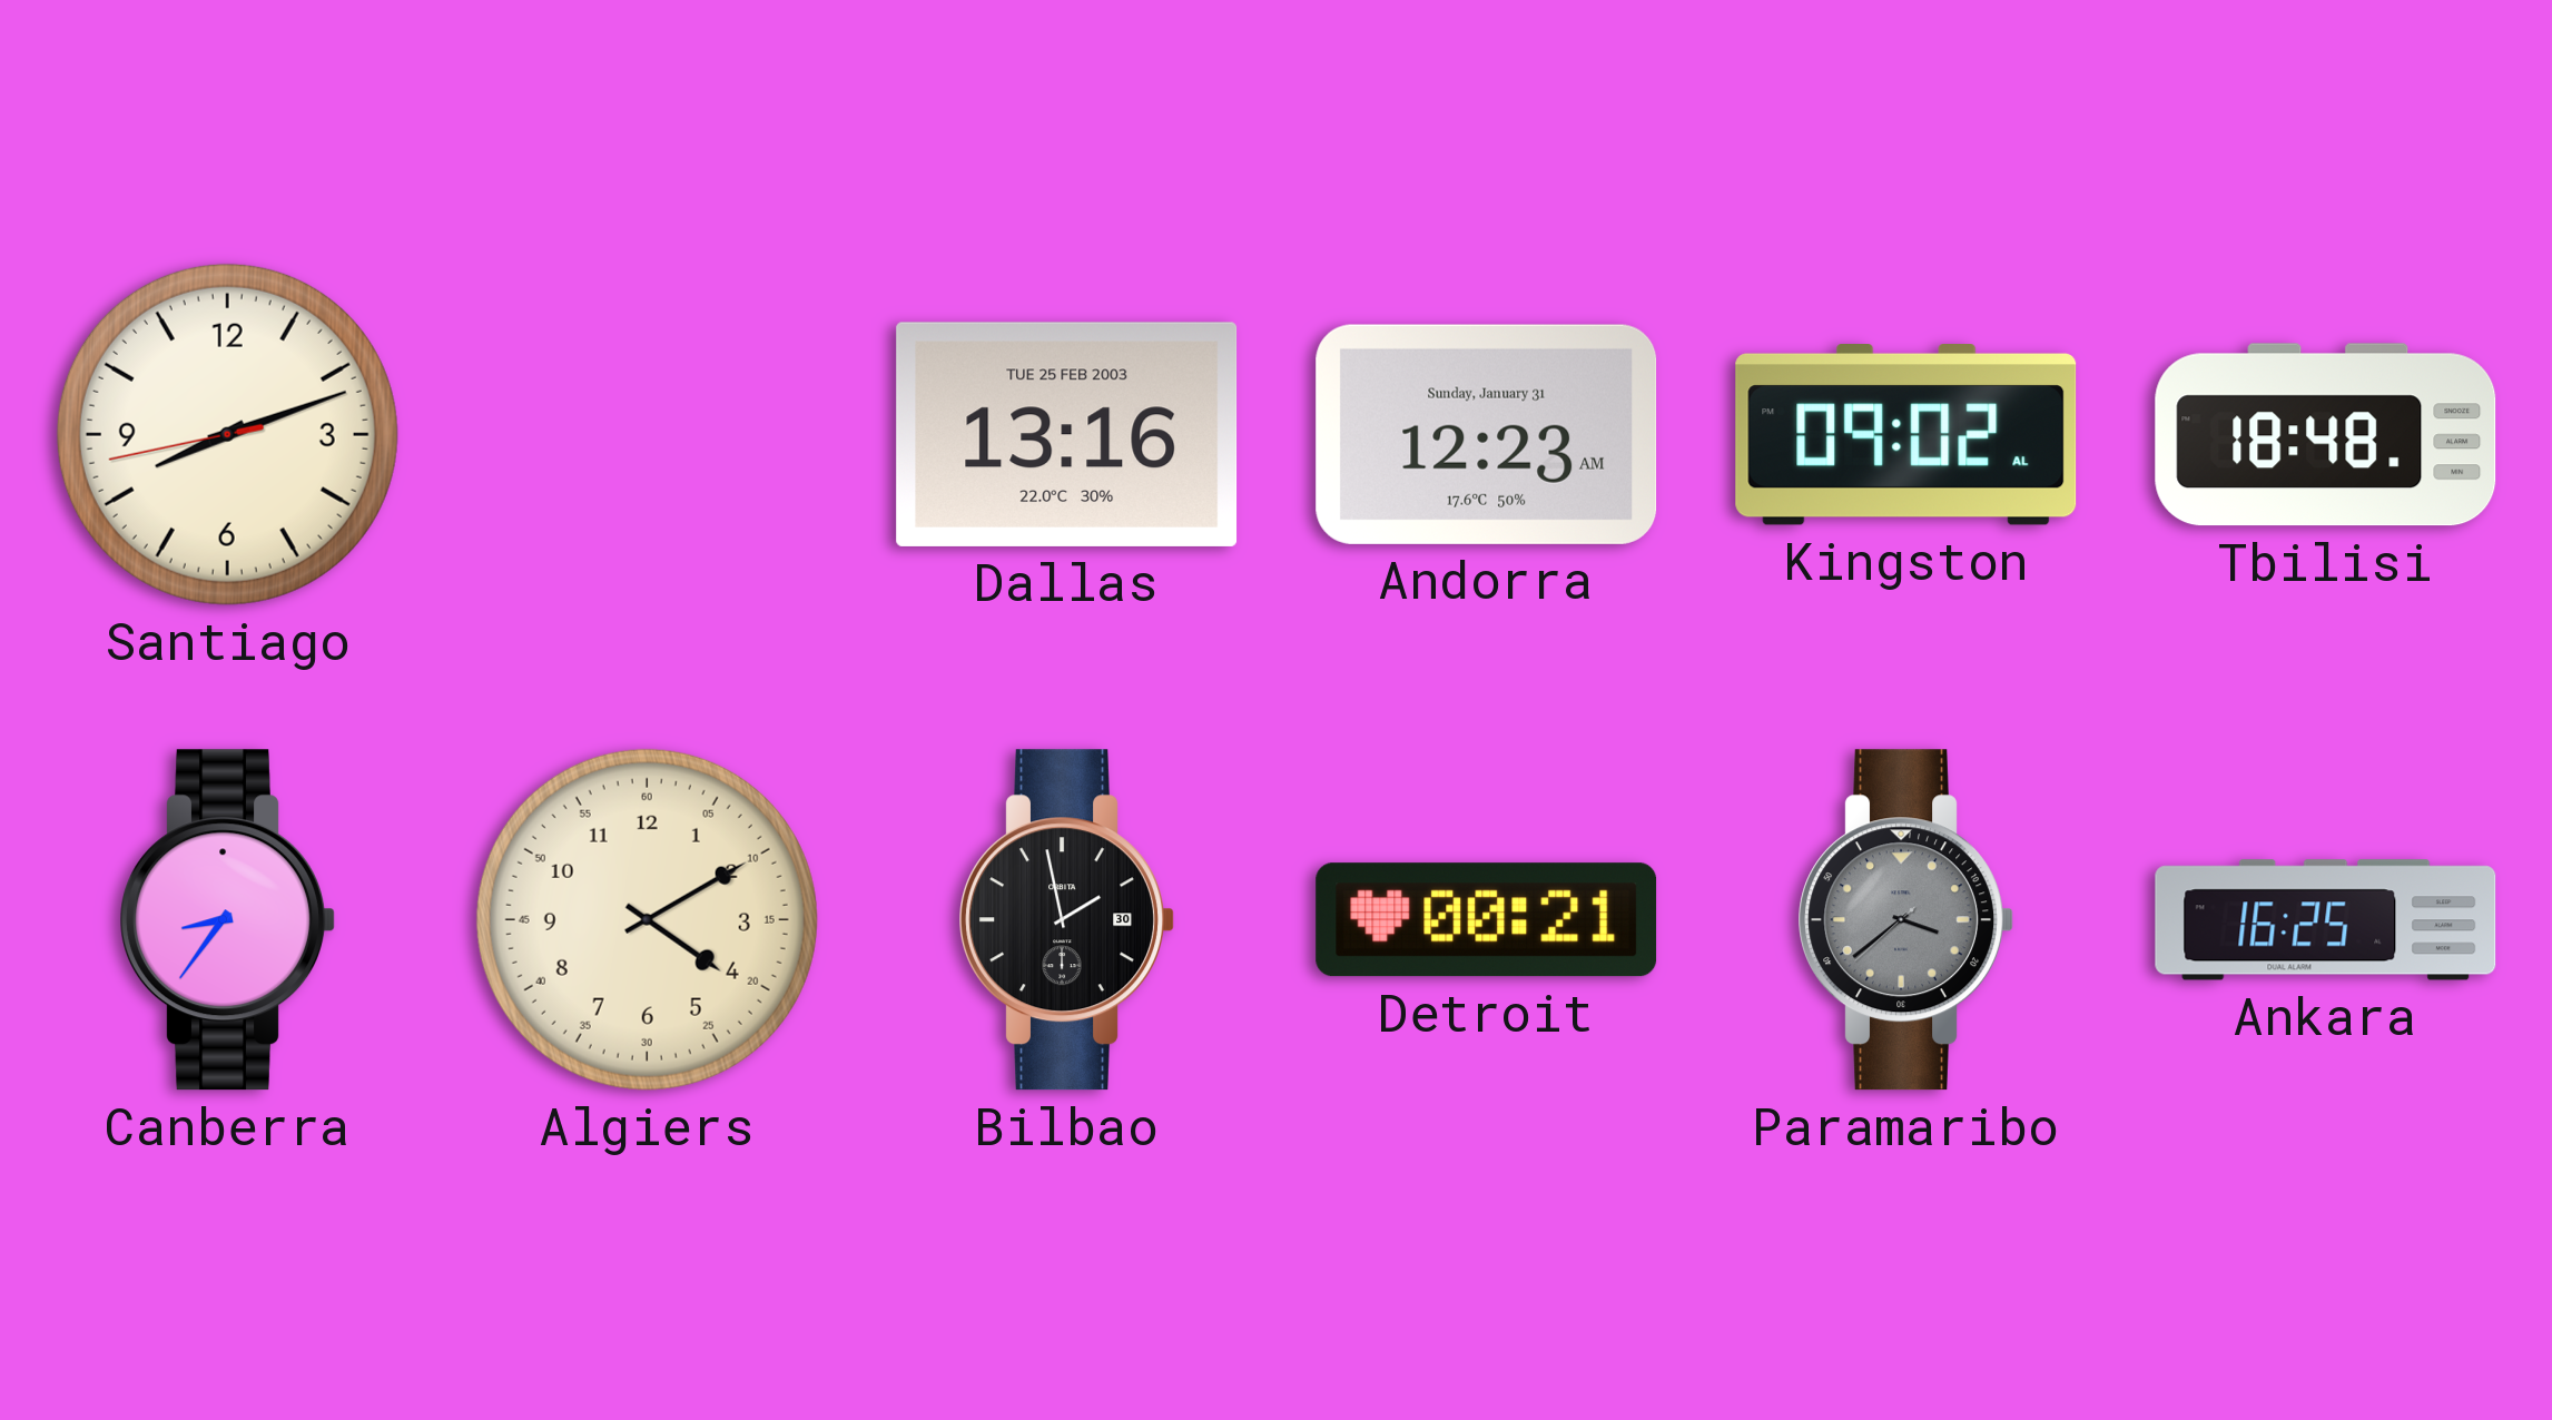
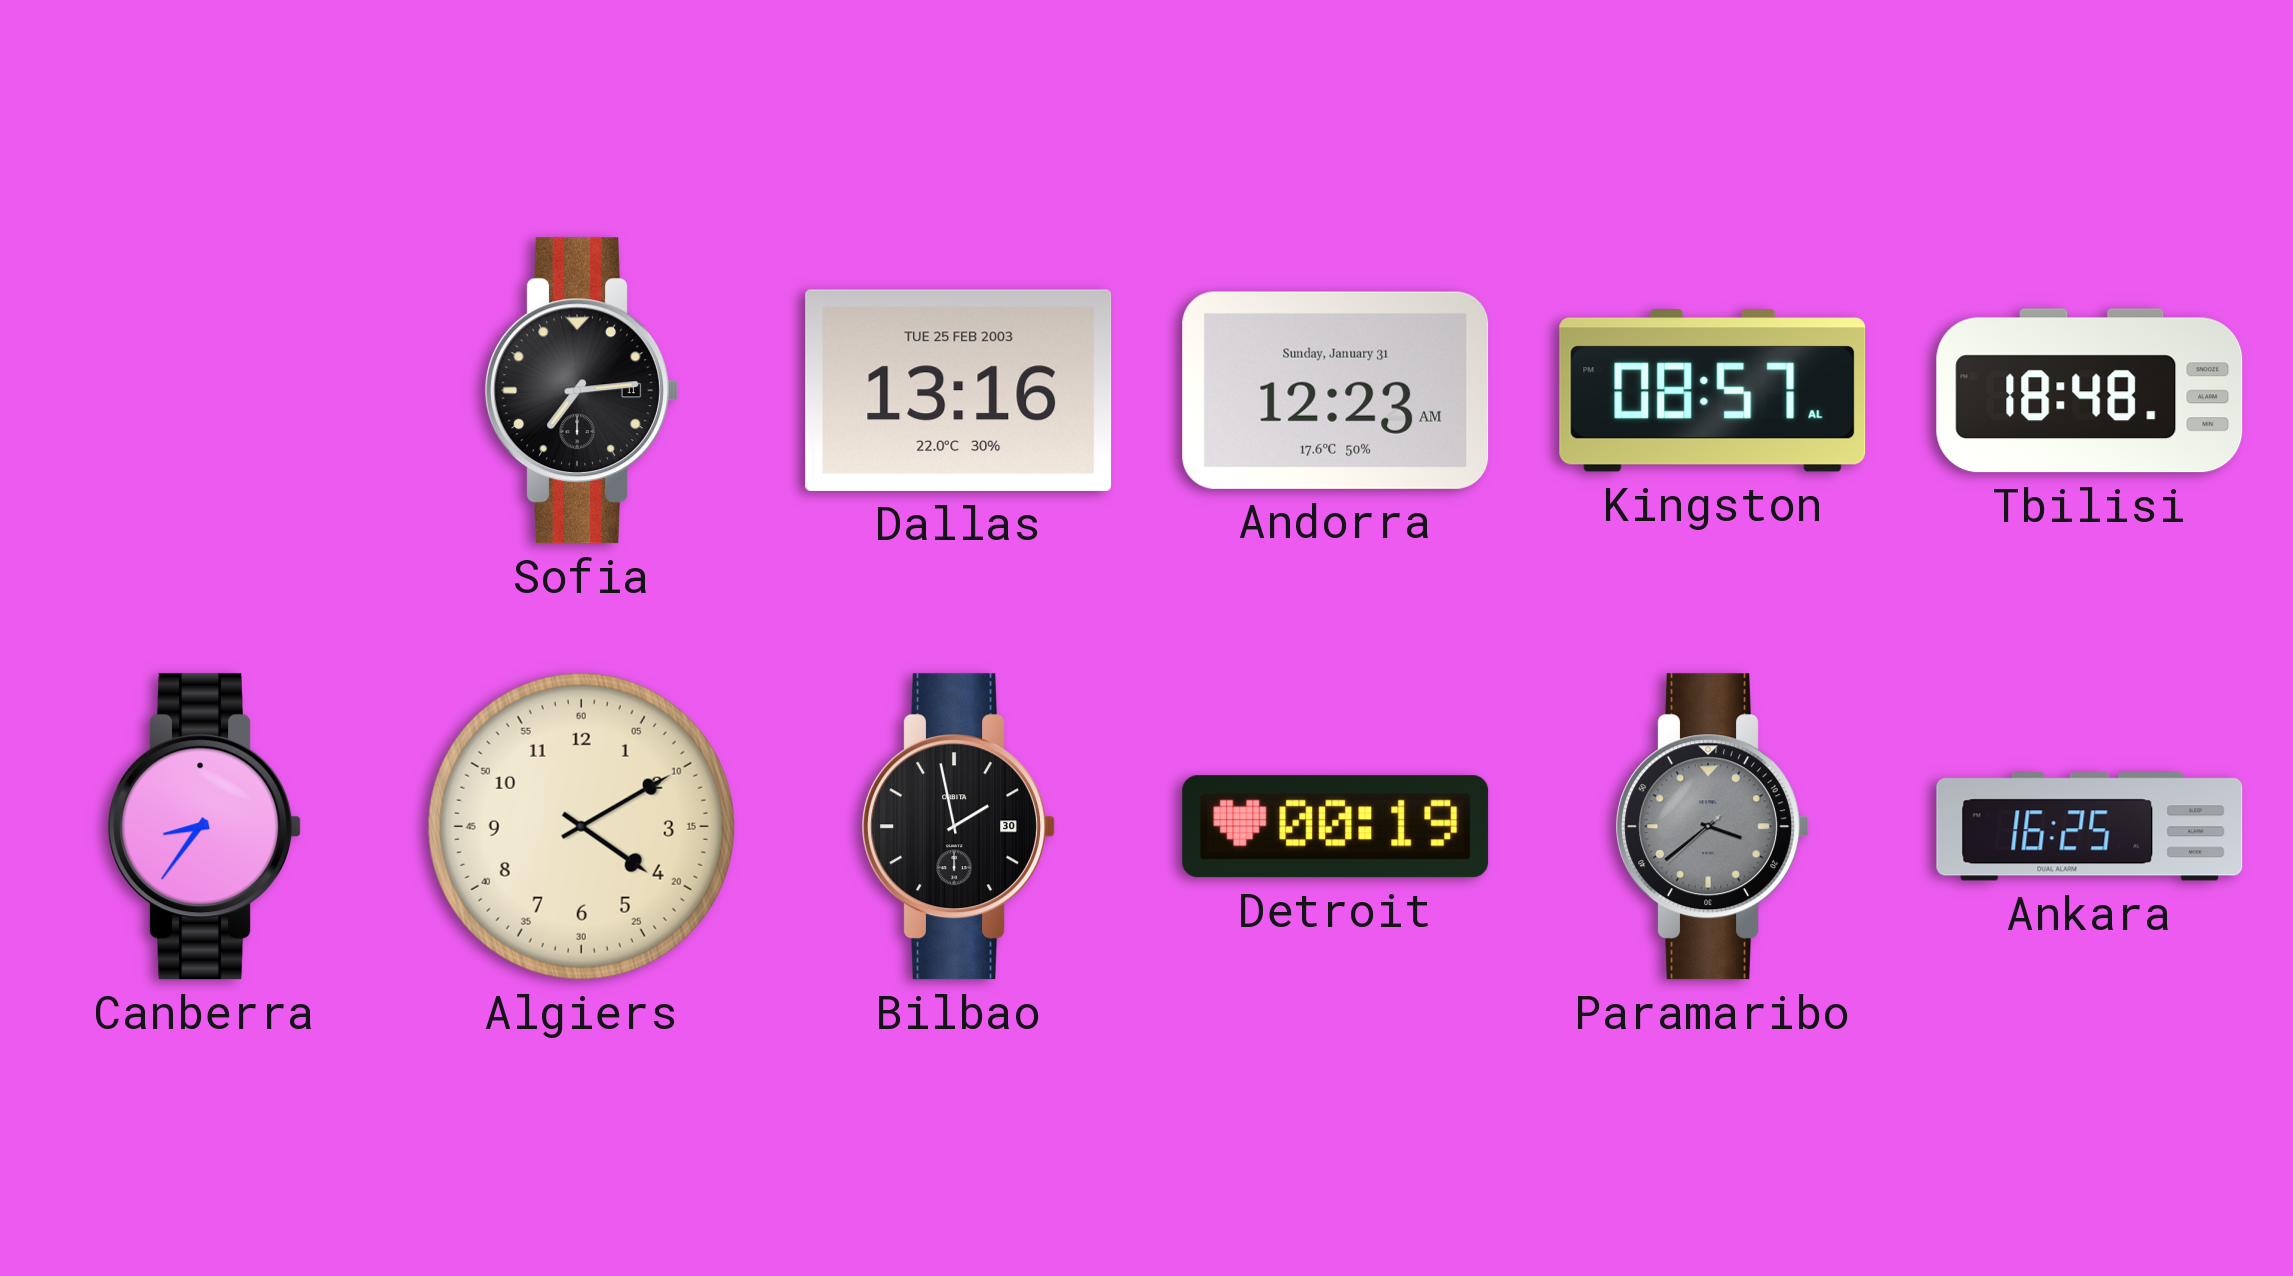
Santiago: 8:11 -> none
Sofia: none -> 7:14
Kingston: 09:02 -> 08:57
Detroit: 00:21 -> 00:19
